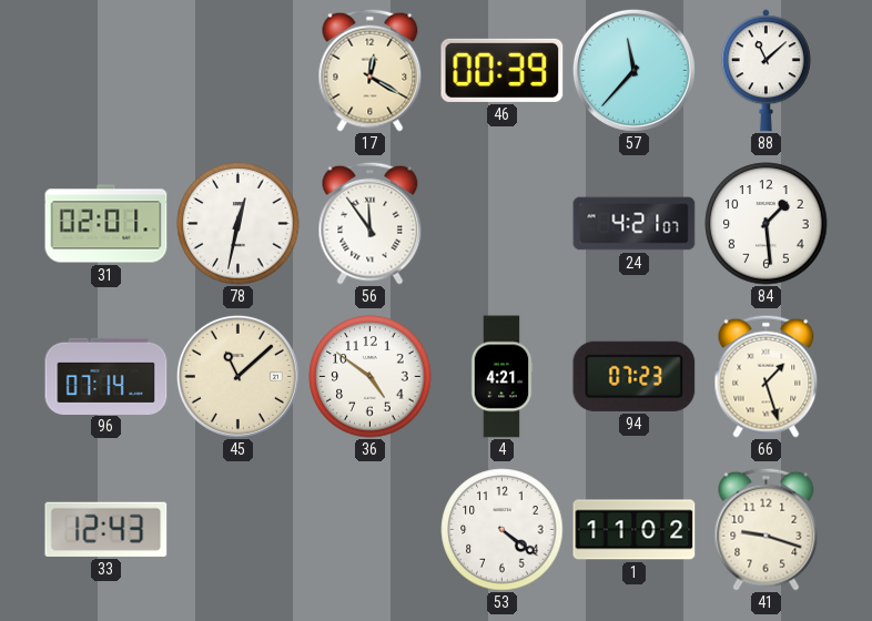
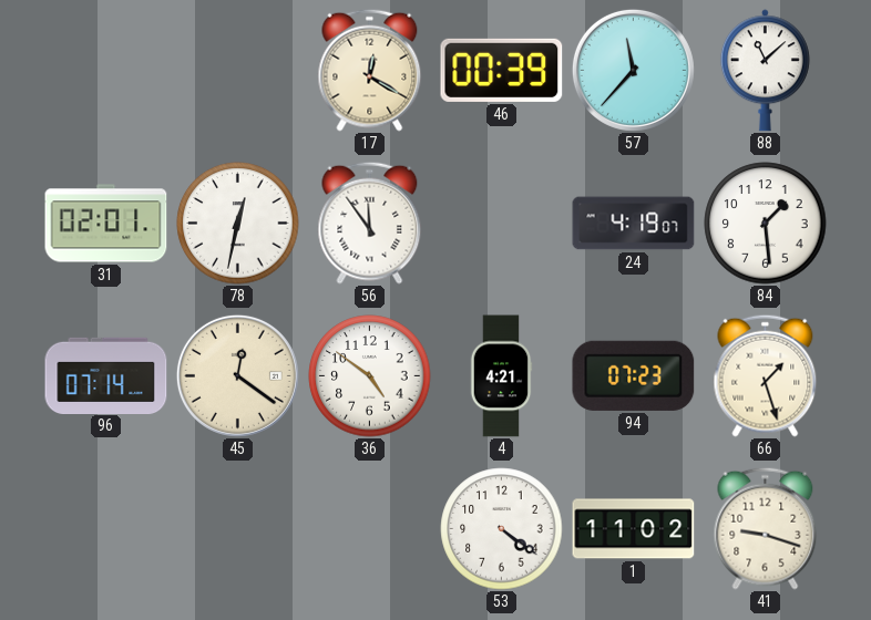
24: 4:21 -> 4:19
45: 11:08 -> 12:21
33: 12:43 -> none
